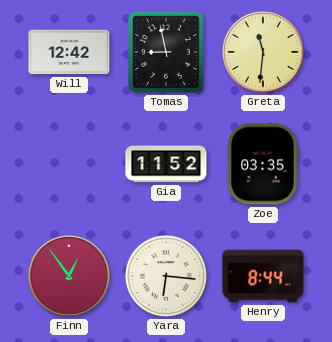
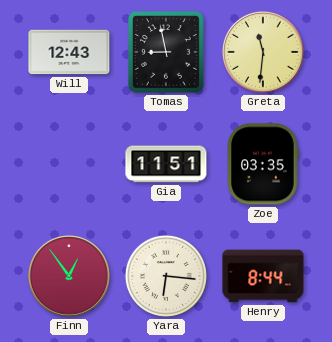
Will: 12:42 -> 12:43
Gia: 11:52 -> 11:51
